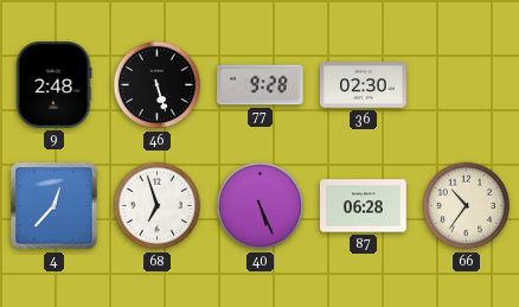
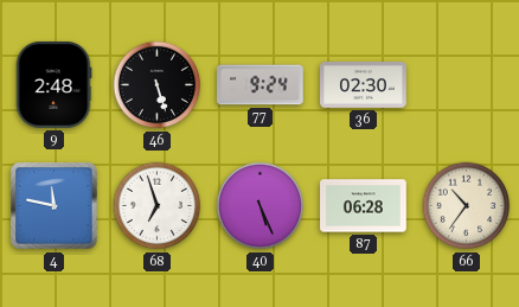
77: 9:28 -> 9:24
4: 12:37 -> 11:47
